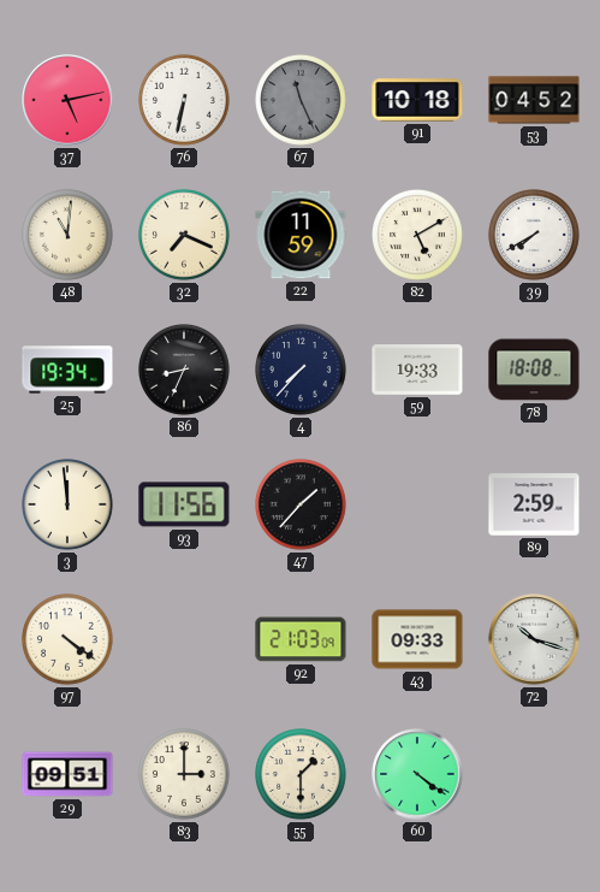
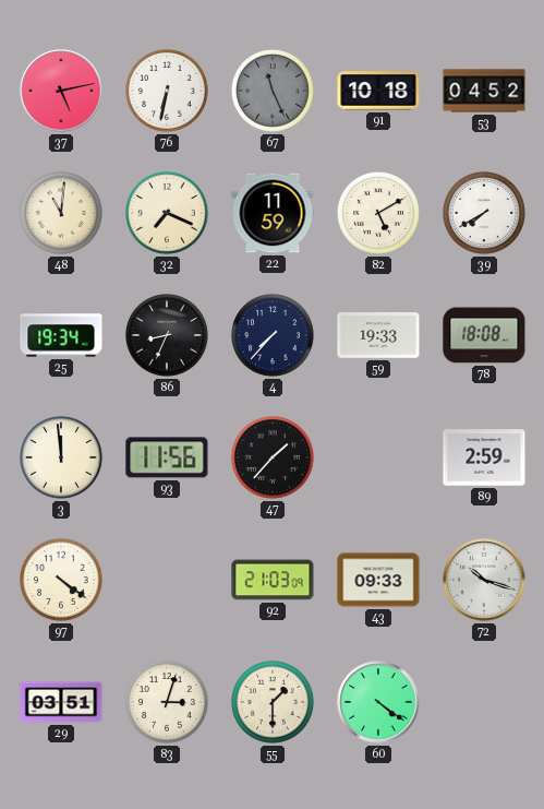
29: 09:51 -> 03:51
83: 3:00 -> 3:03
